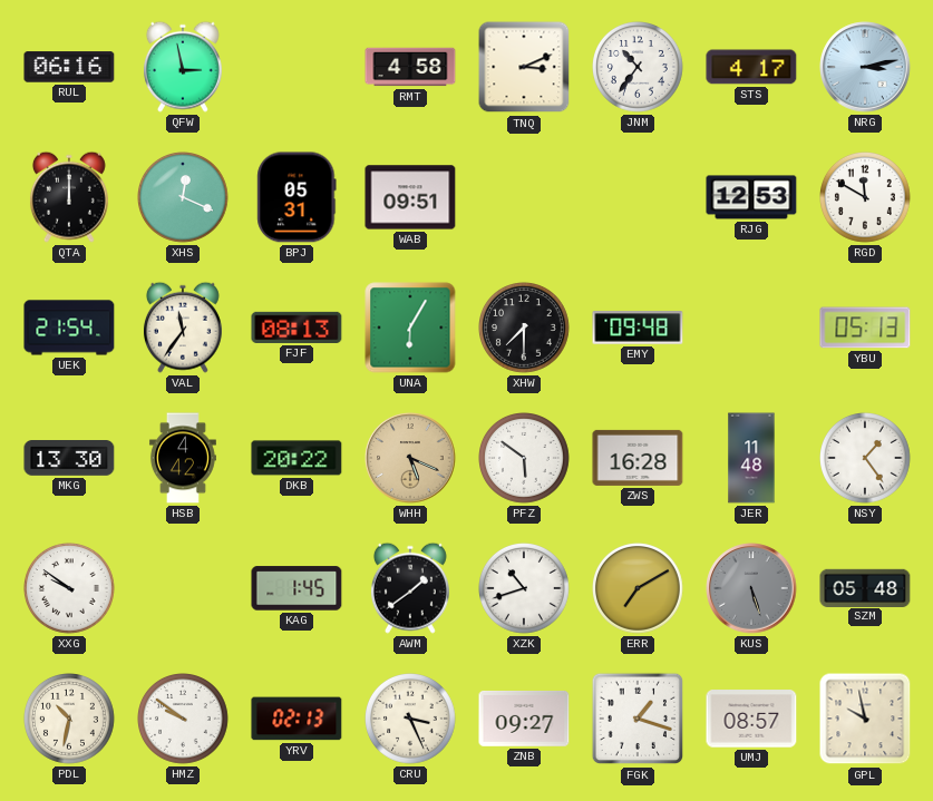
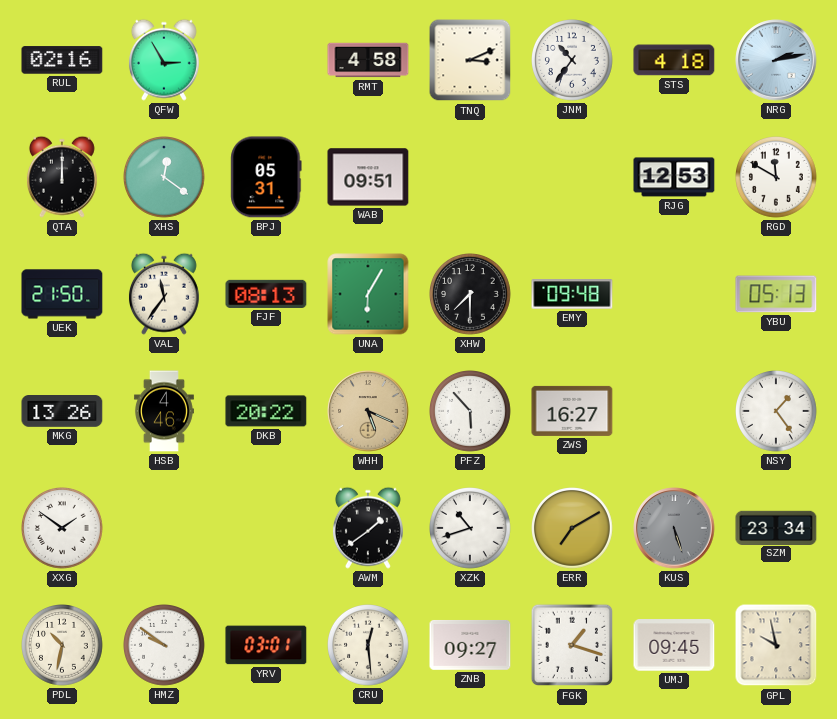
RUL: 06:16 -> 02:16
QFW: 2:58 -> 2:55
STS: 4:17 -> 4:18
NRG: 3:13 -> 2:13
XHS: 12:19 -> 12:21
UEK: 21:54 -> 21:50
MKG: 13:30 -> 13:26
HSB: 4:42 -> 4:46
PFZ: 5:51 -> 5:53
ZWS: 16:28 -> 16:27
JER: 11:48 -> none
XXG: 9:51 -> 1:51
KAG: 1:45 -> none
SZM: 05:48 -> 23:34
YRV: 02:13 -> 03:01
CRU: 3:26 -> 12:29
UMJ: 08:57 -> 09:45
